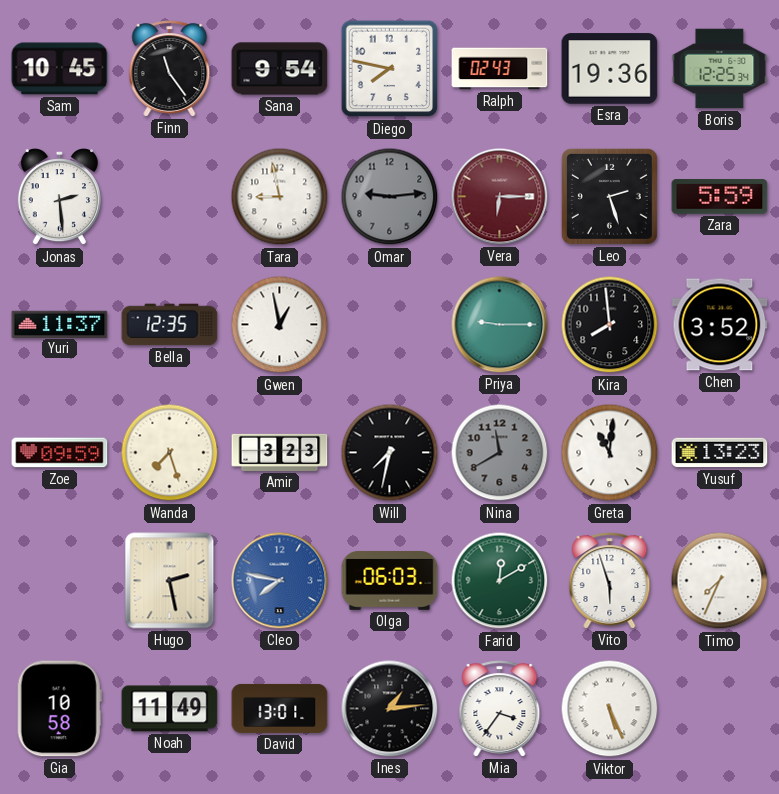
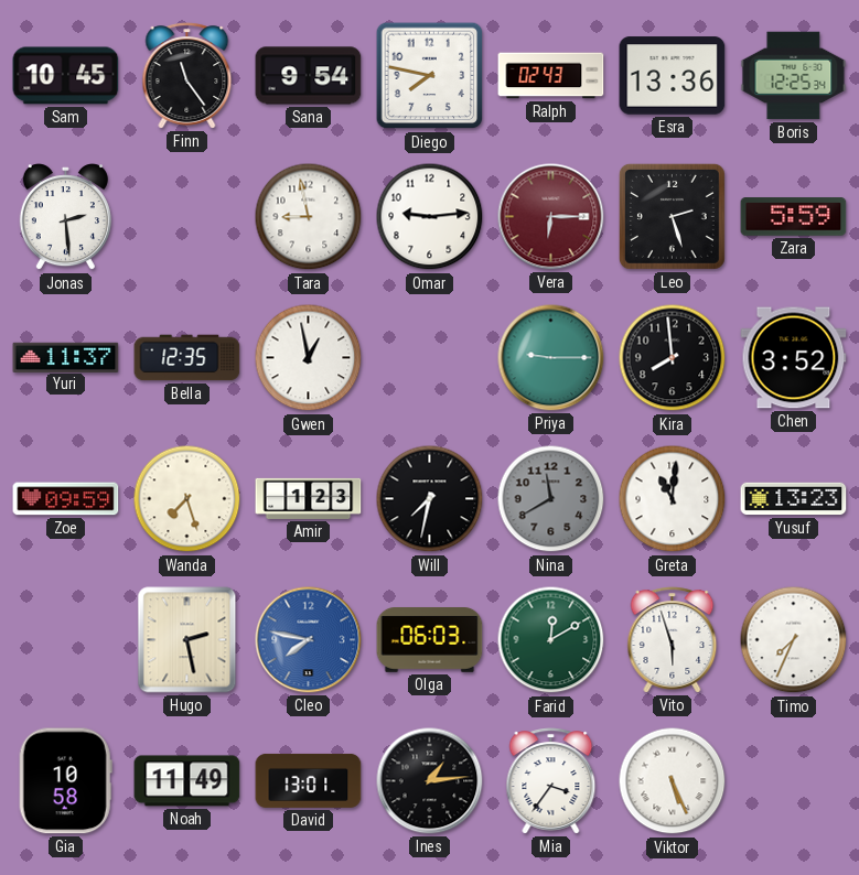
Esra: 19:36 -> 13:36
Omar dial: grey -> white
Amir: 3:23 -> 1:23
